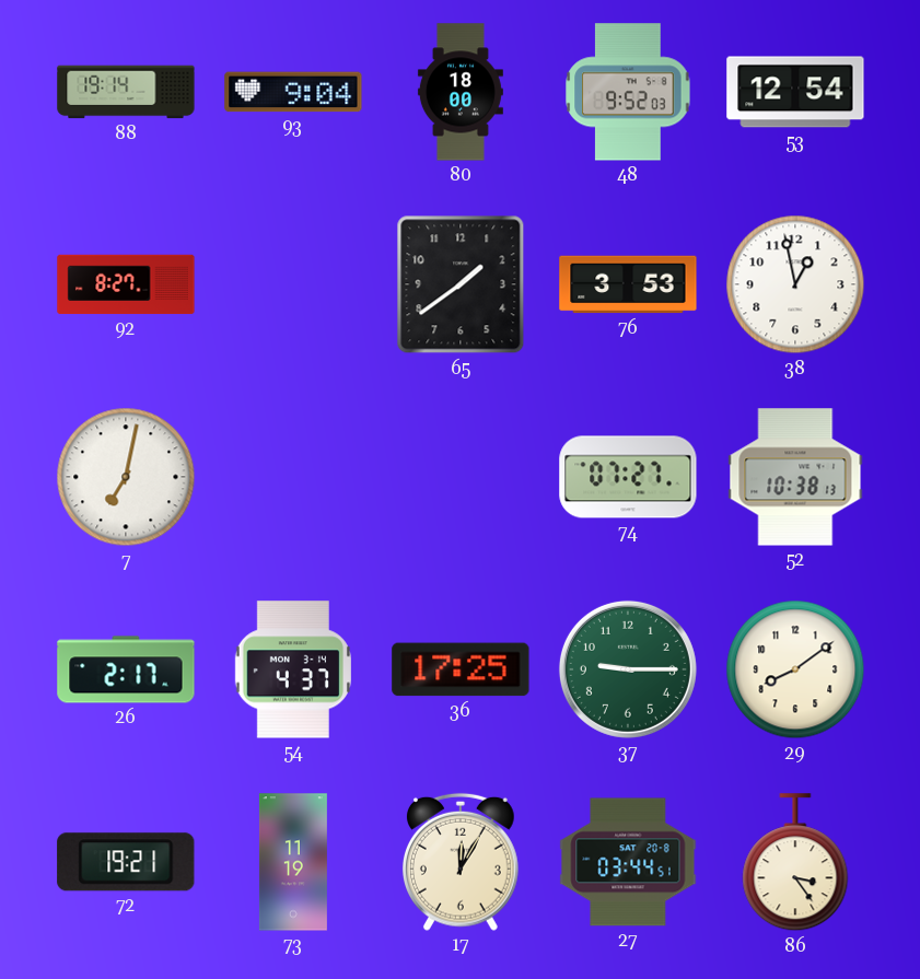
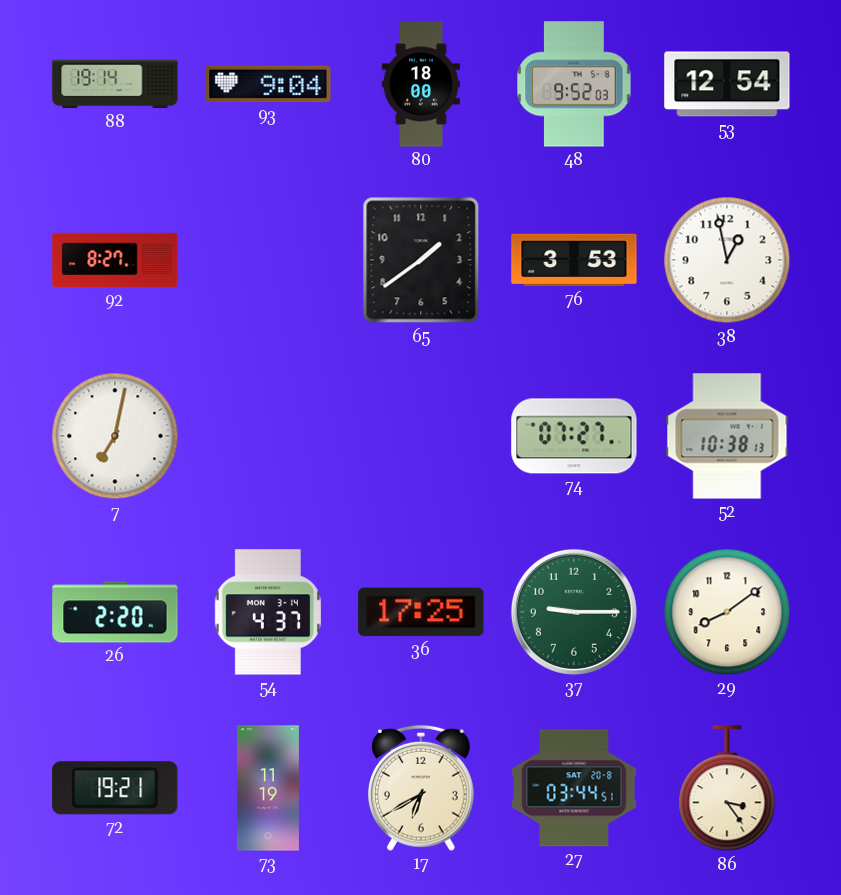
26: 2:17 -> 2:20
17: 12:05 -> 6:40
